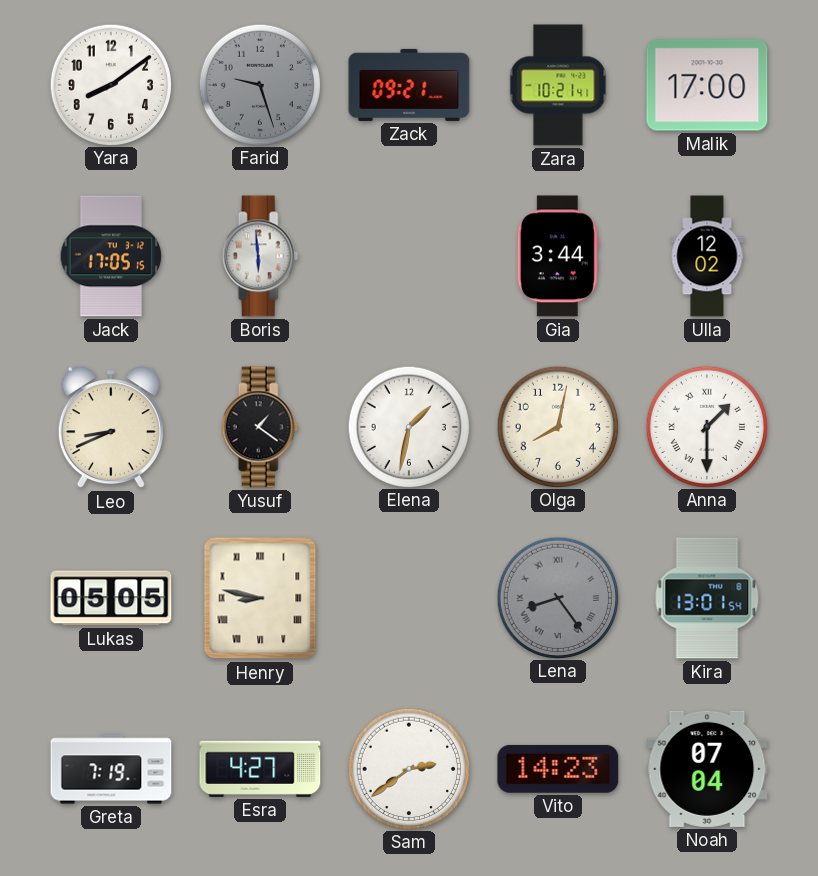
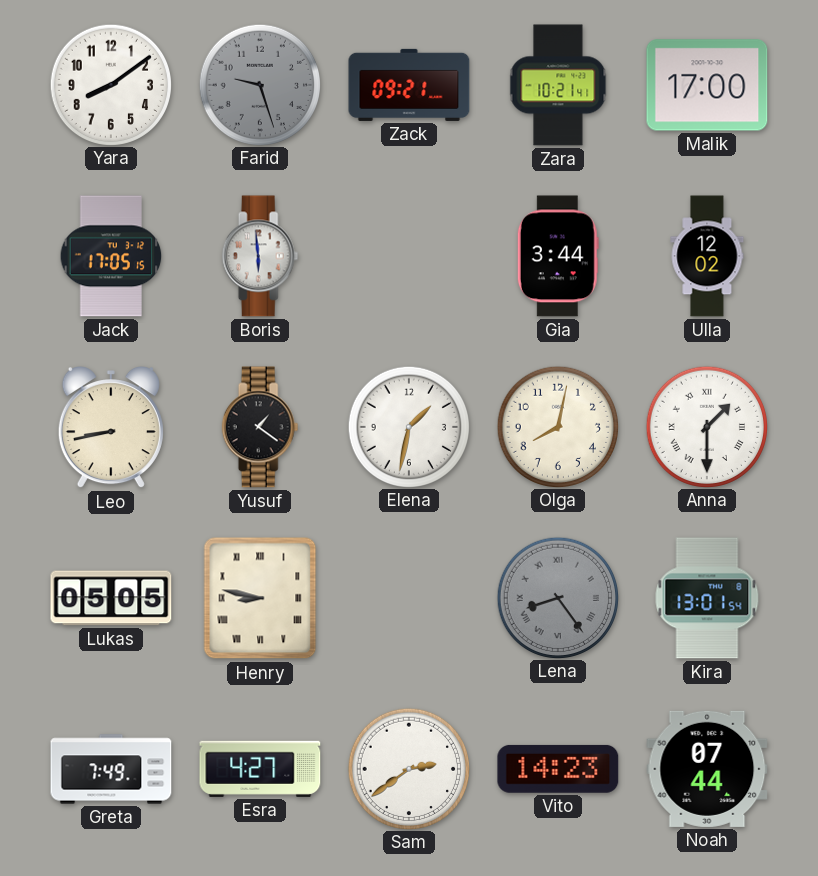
Leo: 8:41 -> 8:43
Greta: 7:19 -> 7:49
Noah: 07:04 -> 07:44
